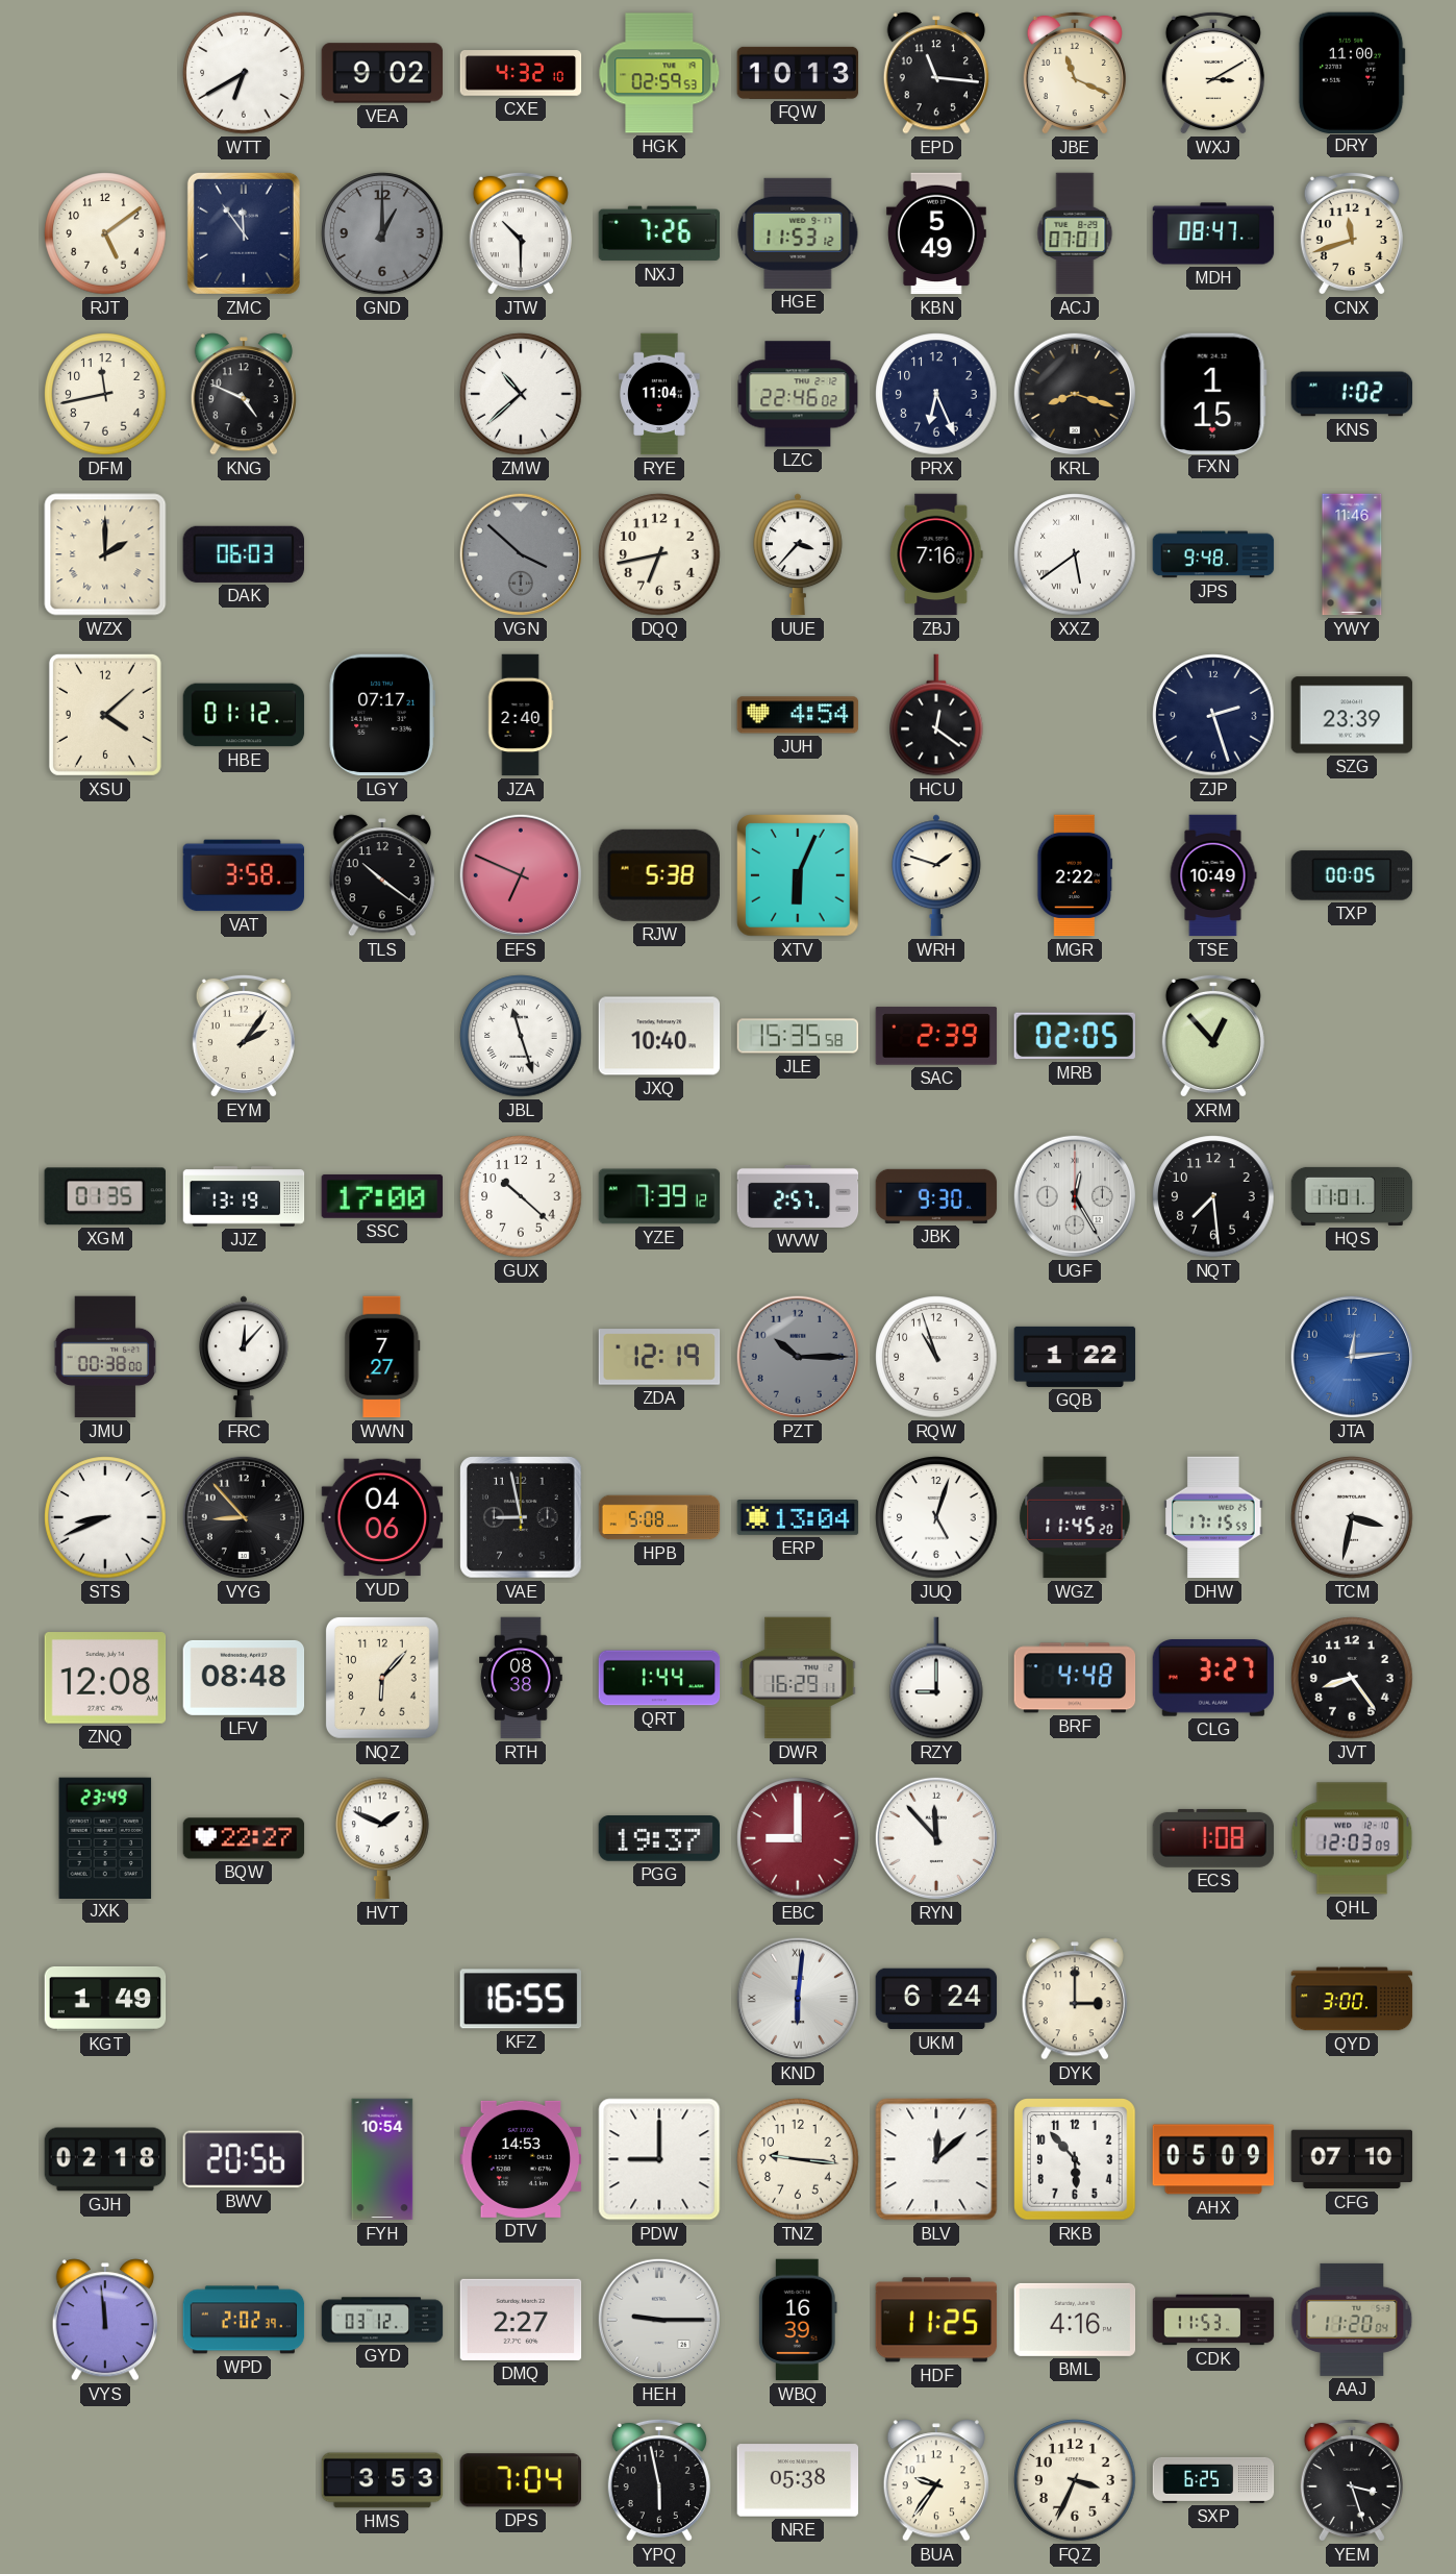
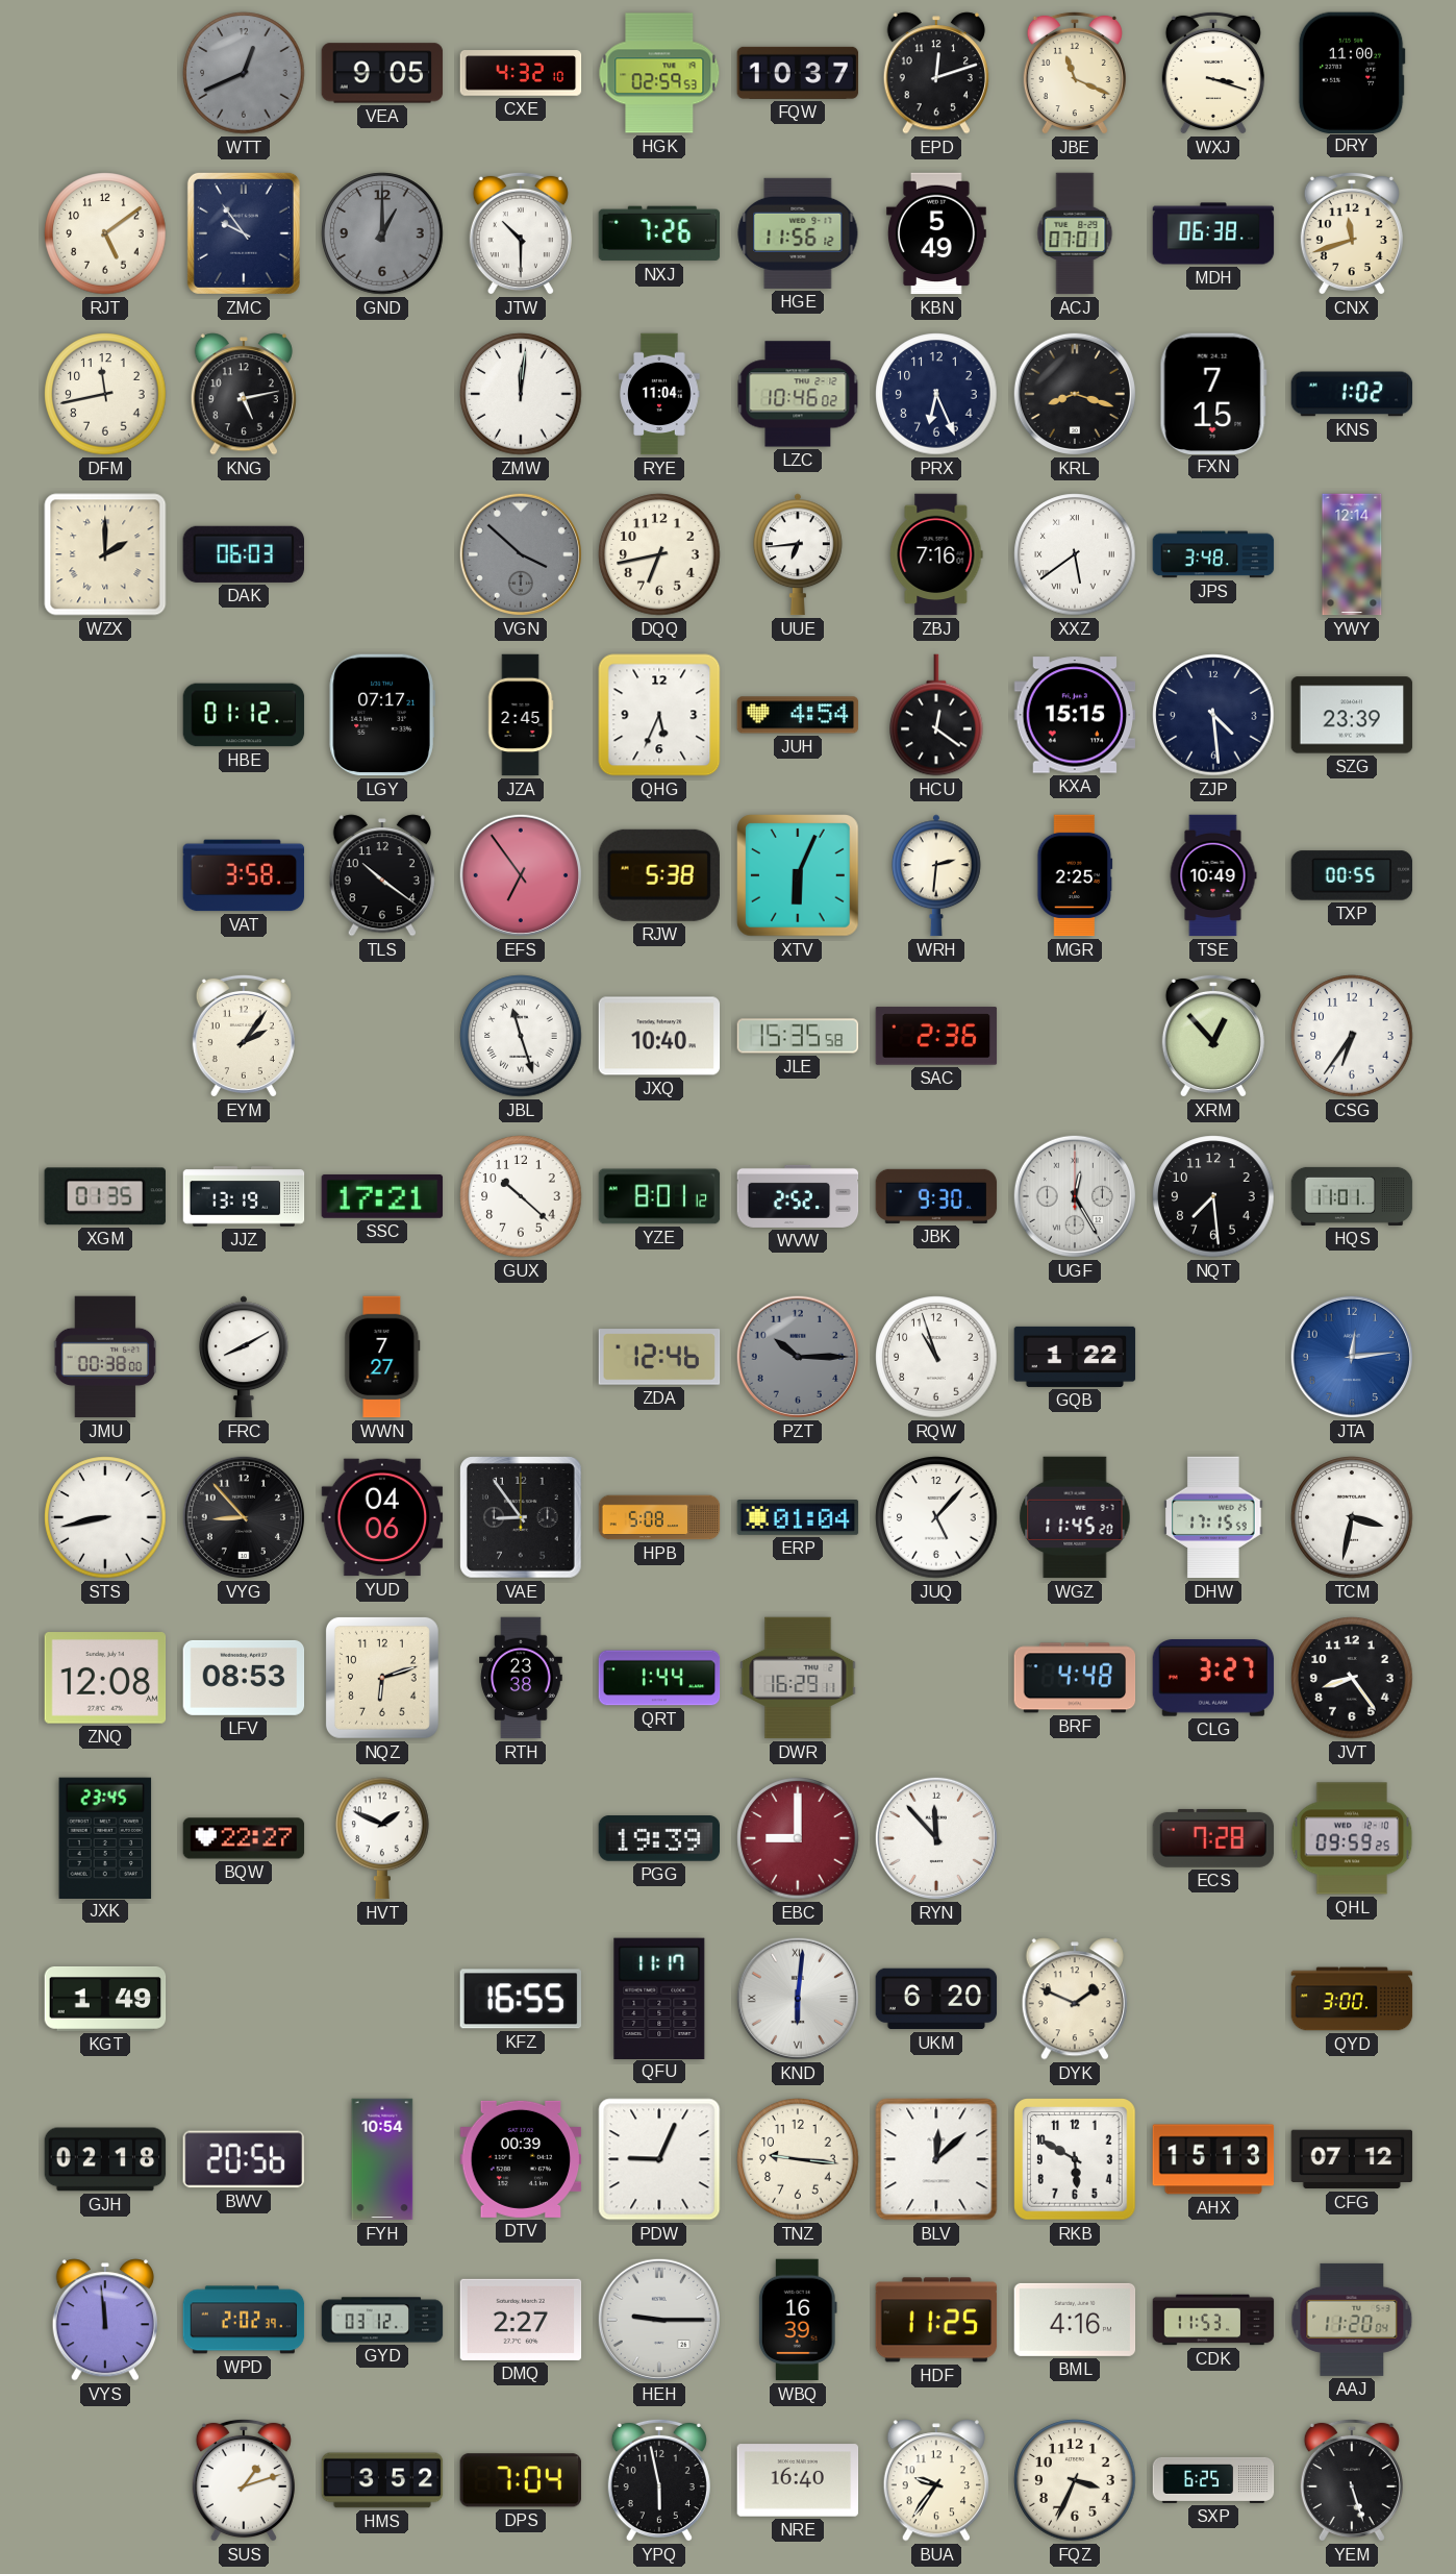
WTT: 6:40 -> 12:41
WTT dial: white -> grey
VEA: 9:02 -> 9:05
FQW: 10:13 -> 10:37
EPD: 11:16 -> 12:12
WXJ: 3:10 -> 3:18
ZMC: 11:54 -> 9:54
HGE: 11:53 -> 11:56
MDH: 08:47 -> 06:38
KNG: 4:49 -> 5:13
ZMW: 10:38 -> 12:01
LZC: 22:46 -> 10:46
FXN: 1:15 -> 7:15
UUE: 3:37 -> 6:44
JPS: 9:48 -> 3:48
YWY: 11:46 -> 12:14
XSU: 4:08 -> none
JZA: 2:40 -> 2:45
QHG: none -> 5:34
KXA: none -> 15:15
ZJP: 2:27 -> 4:29
EFS: 6:49 -> 6:54
WRH: 1:48 -> 2:31
MGR: 2:22 -> 2:25
TXP: 00:05 -> 00:55
SAC: 2:39 -> 2:36
MRB: 02:05 -> none
CSG: none -> 6:36
SSC: 17:00 -> 17:21
YZE: 7:39 -> 8:01
WVW: 2:57 -> 2:52
FRC: 12:07 -> 8:10
ZDA: 12:19 -> 12:46
STS: 8:41 -> 8:43
VAE: 8:58 -> 8:54
ERP: 13:04 -> 01:04
JUQ: 5:03 -> 5:07
LFV: 08:48 -> 08:53
NQZ: 6:07 -> 6:12
RTH: 08:38 -> 23:38
RZY: 9:00 -> none
JXK: 23:49 -> 23:45
PGG: 19:37 -> 19:39
ECS: 1:08 -> 7:28
QHL: 12:03 -> 09:59
QFU: none -> 11:17
UKM: 6:24 -> 6:20
DYK: 3:00 -> 1:49
DTV: 14:53 -> 00:39
PDW: 9:00 -> 9:04
RKB: 5:53 -> 5:50
AHX: 05:09 -> 15:13
CFG: 07:10 -> 07:12
SUS: none -> 1:12
HMS: 3:53 -> 3:52
NRE: 05:38 -> 16:40
YEM: 3:27 -> 5:27
